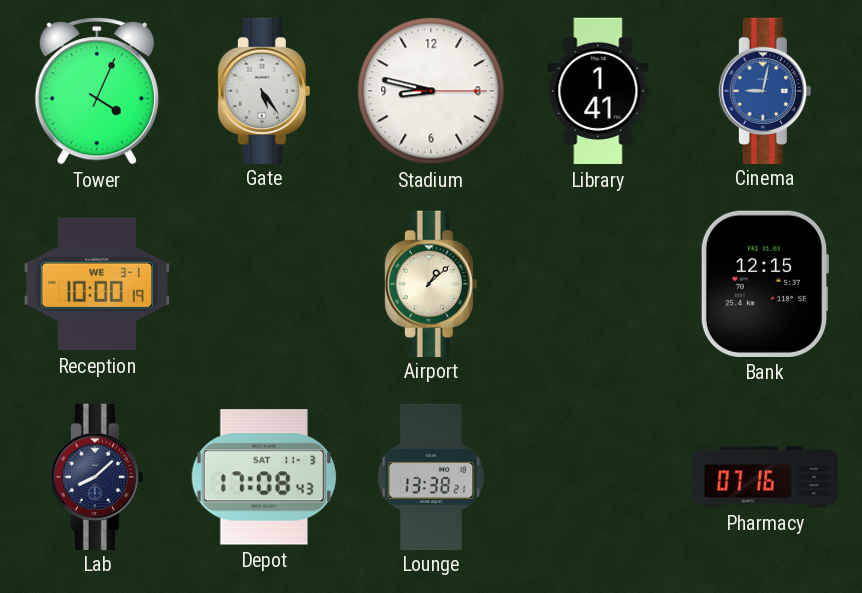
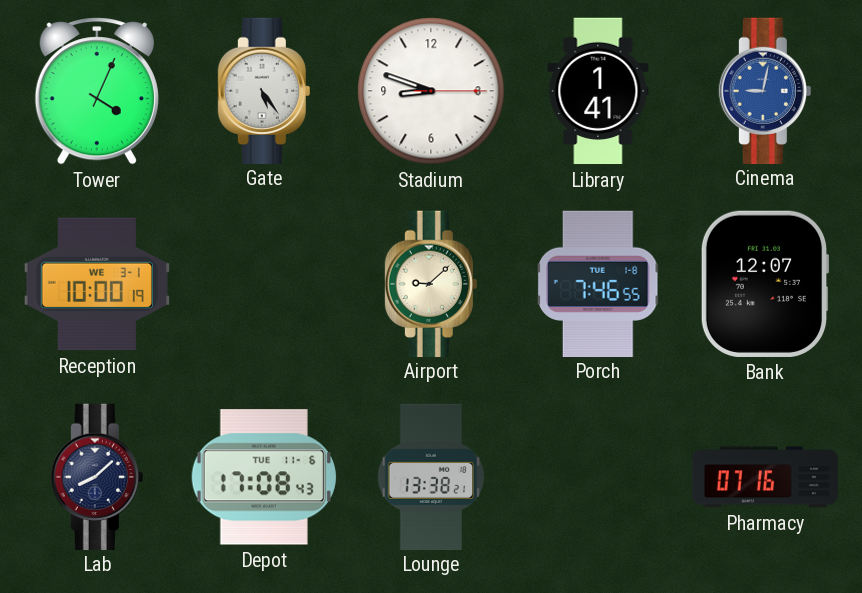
Stadium: 8:47 -> 8:48
Airport: 1:08 -> 9:08
Porch: none -> 7:46
Bank: 12:15 -> 12:07
Depot date: SAT 11-3 -> TUE 11-6
